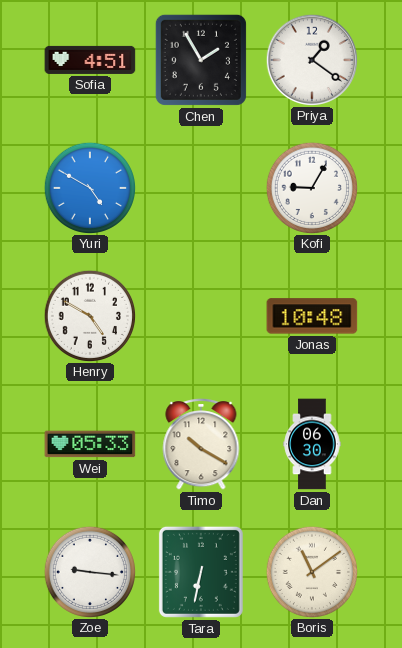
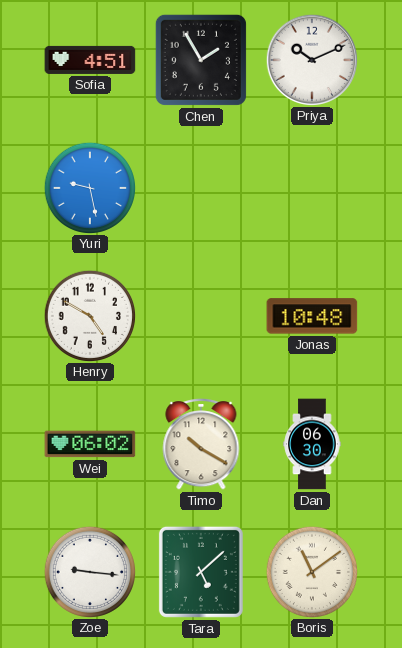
Priya: 1:21 -> 10:11
Yuri: 4:50 -> 9:28
Kofi: 9:05 -> none
Wei: 05:33 -> 06:02
Tara: 6:32 -> 5:08
